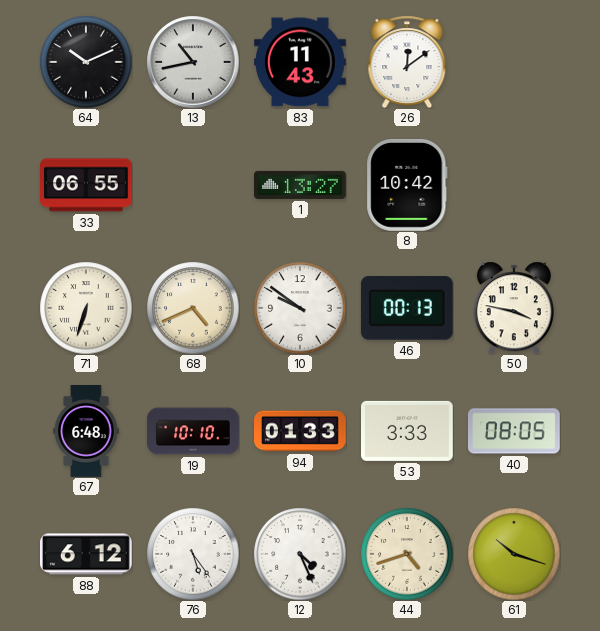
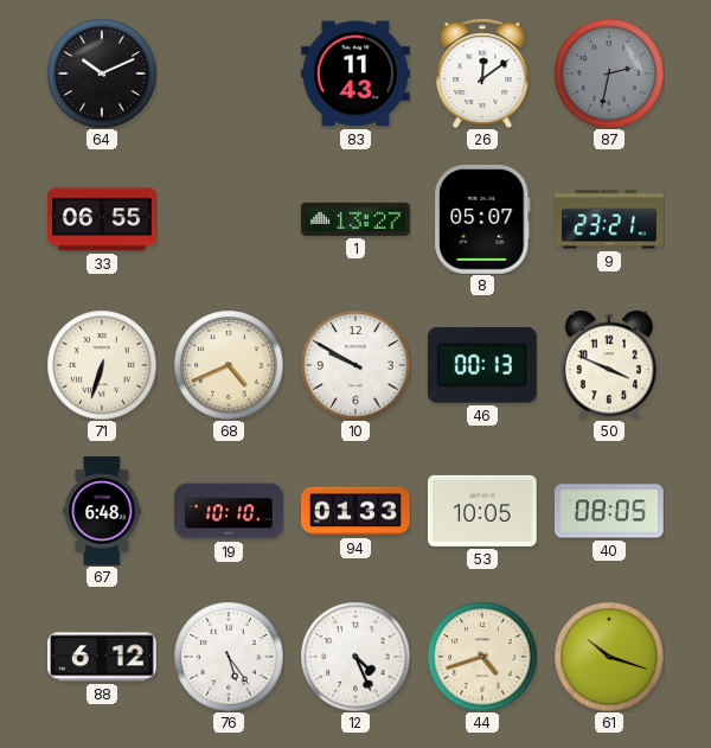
13: 10:43 -> none
87: none -> 2:32
8: 10:42 -> 05:07
9: none -> 23:21
10: 9:51 -> 9:50
50: 3:47 -> 3:49
53: 3:33 -> 10:05
